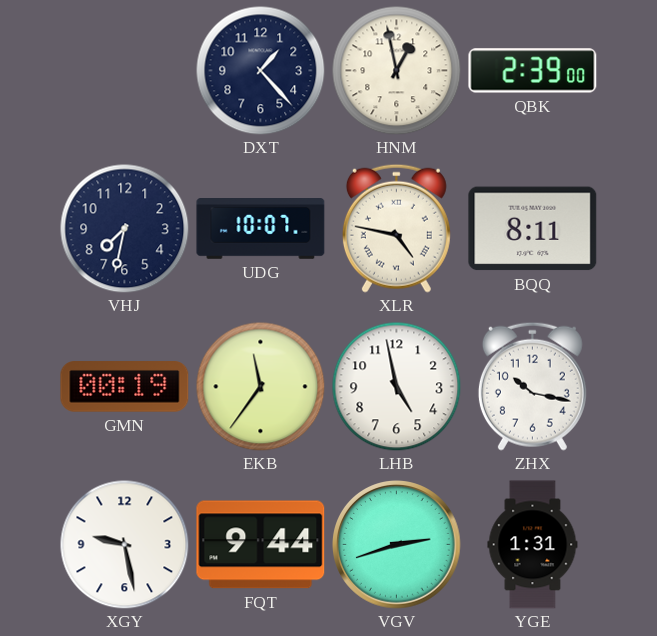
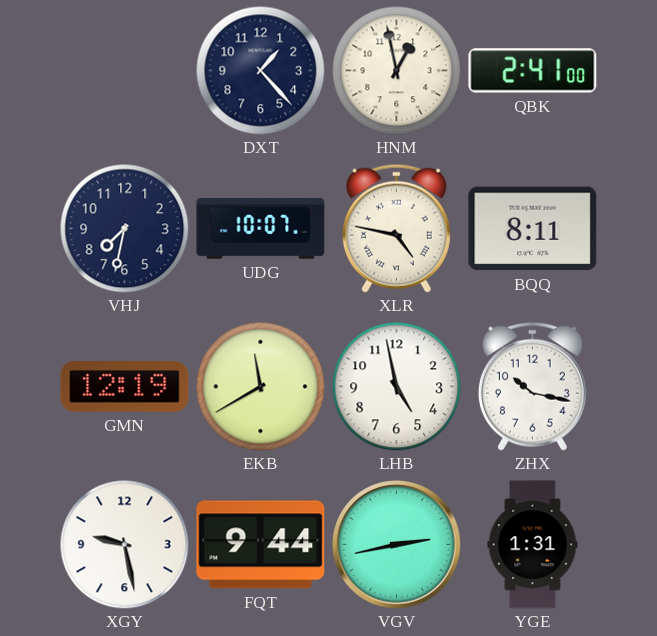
QBK: 2:39 -> 2:41
GMN: 00:19 -> 12:19
EKB: 11:36 -> 11:40
VGV: 2:42 -> 2:43
